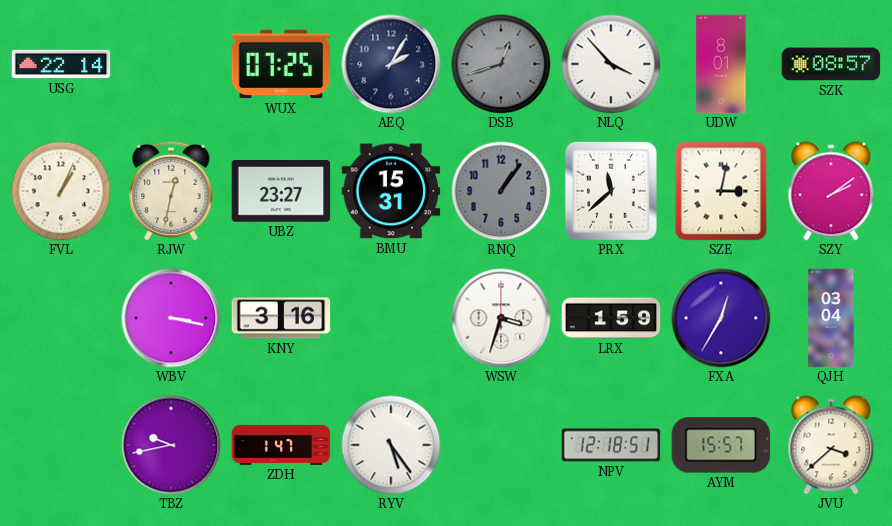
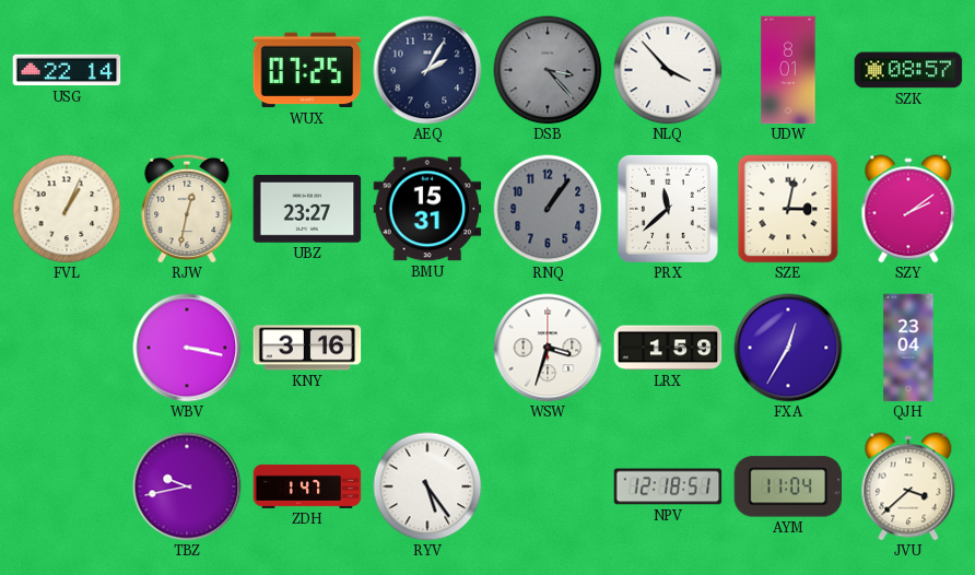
DSB: 12:42 -> 3:23
QJH: 03:04 -> 23:04
AYM: 15:57 -> 11:04
